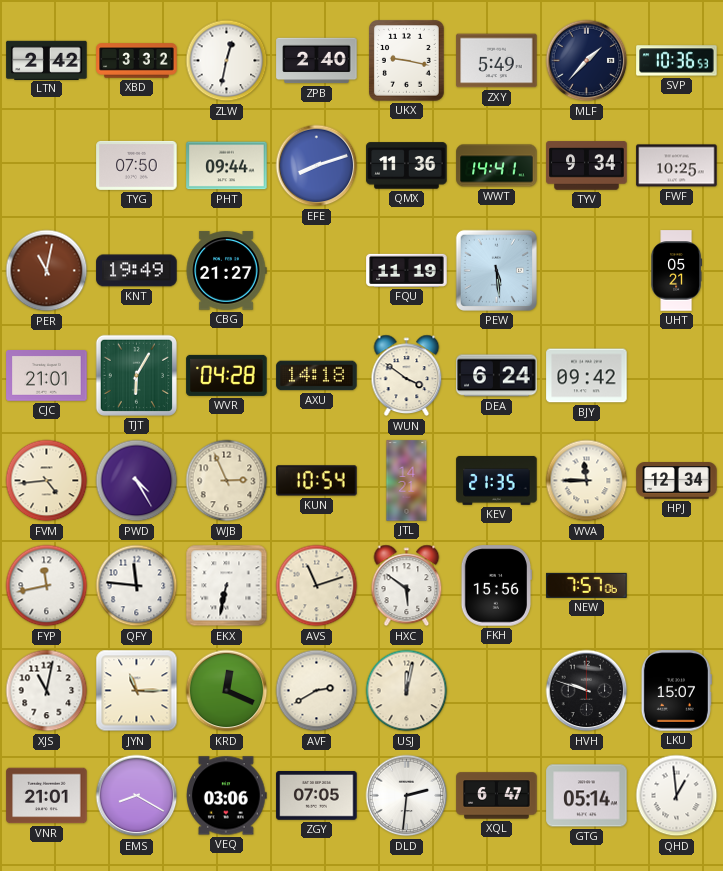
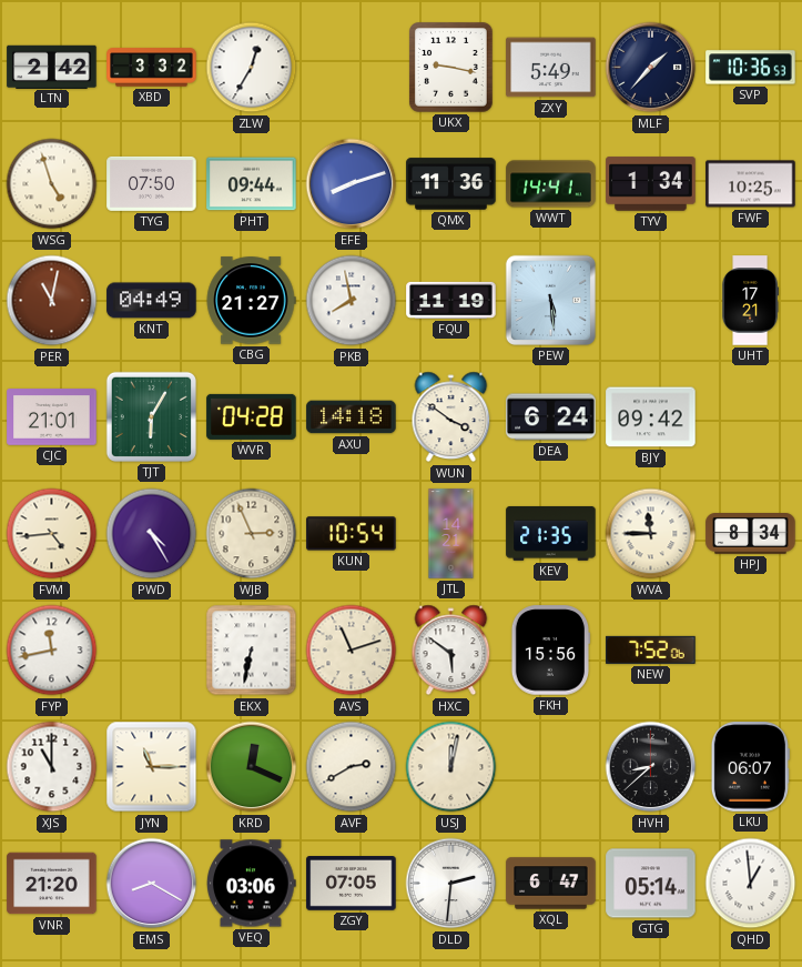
ZLW: 12:32 -> 12:35
ZPB: 2:40 -> none
WSG: none -> 4:57
TYV: 9:34 -> 1:34
KNT: 19:49 -> 04:49
PKB: none -> 7:58
UHT: 05:21 -> 17:21
HPJ: 12:34 -> 8:34
QFY: 11:46 -> none
NEW: 7:57 -> 7:52
XJS: 11:02 -> 11:00
HVH: 9:48 -> 8:38
LKU: 15:07 -> 06:07
VNR: 21:01 -> 21:20
